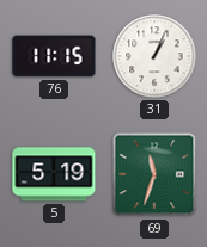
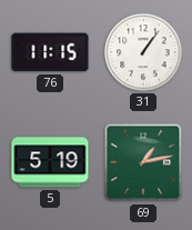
31: 1:04 -> 1:06
69: 11:33 -> 1:13
